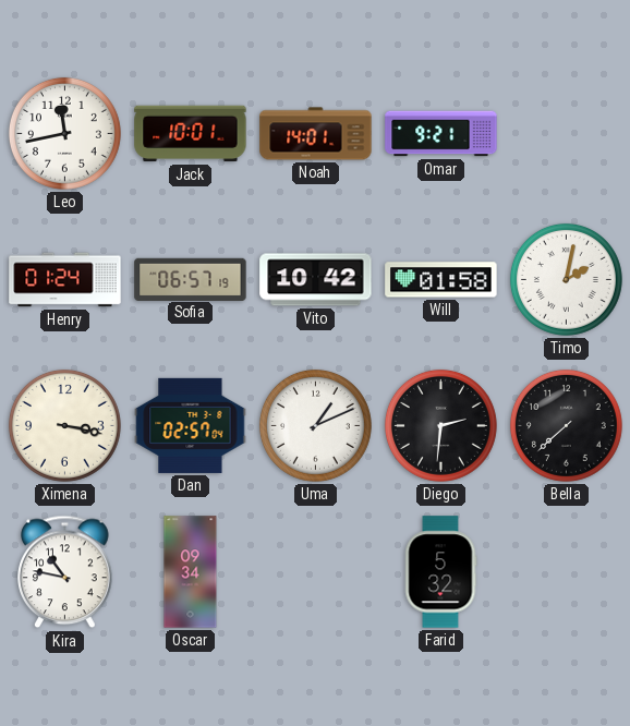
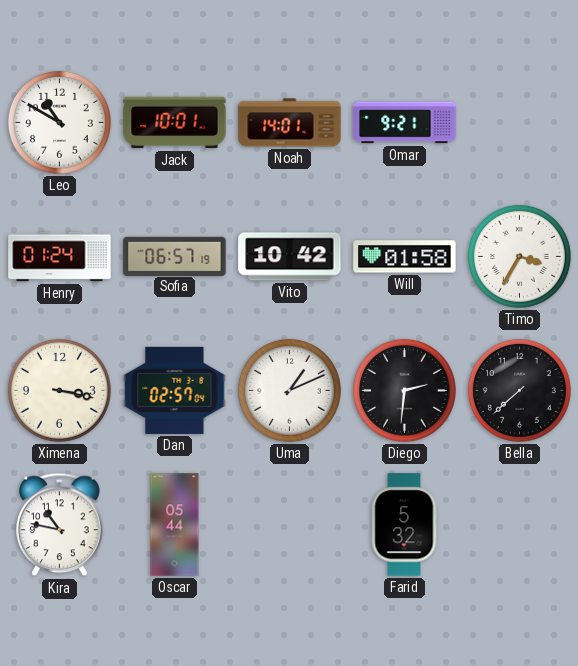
Leo: 11:43 -> 10:50
Timo: 2:02 -> 3:35
Oscar: 09:34 -> 05:44
